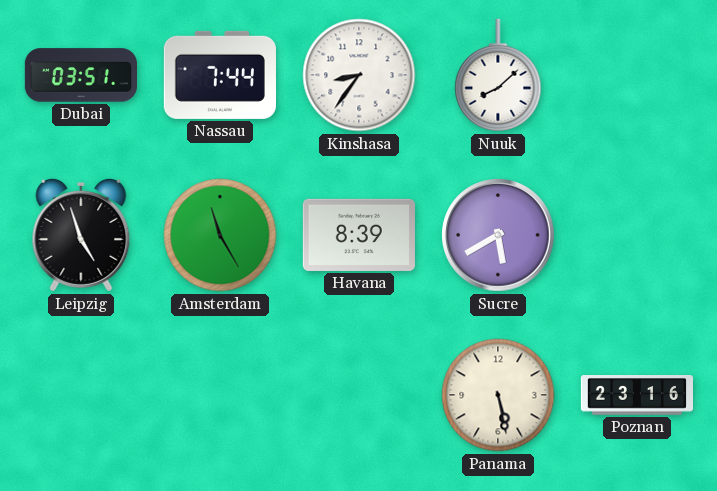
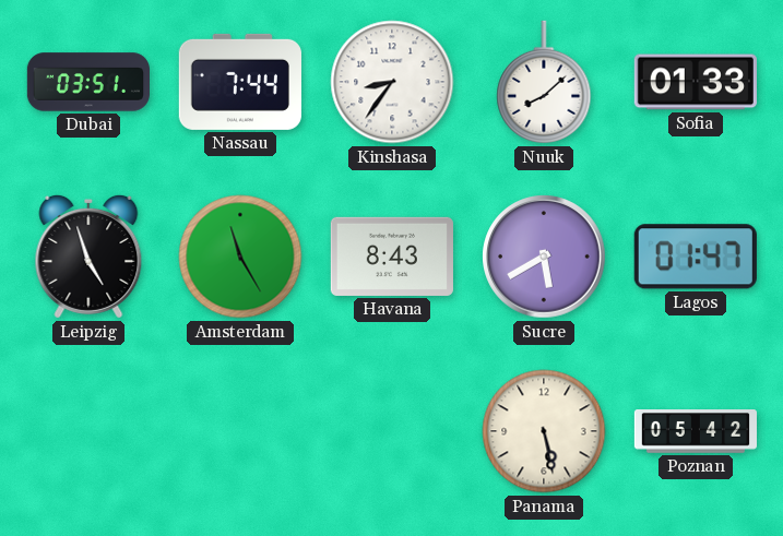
Sofia: none -> 01:33
Havana: 8:39 -> 8:43
Lagos: none -> 01:47
Poznan: 23:16 -> 05:42
